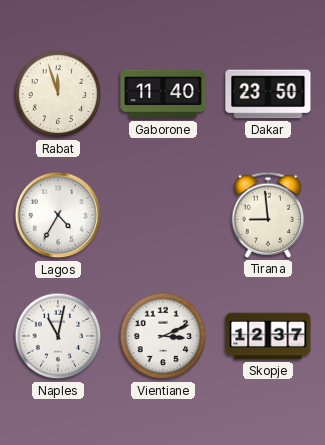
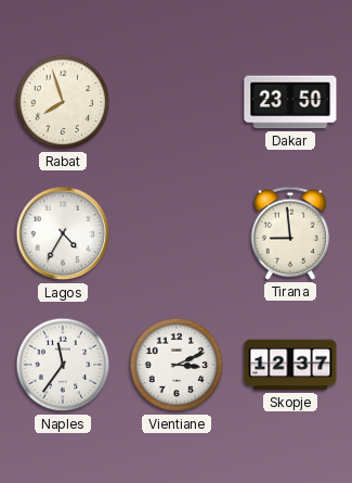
Rabat: 11:57 -> 7:57
Gaborone: 11:40 -> none
Naples: 11:02 -> 11:36
